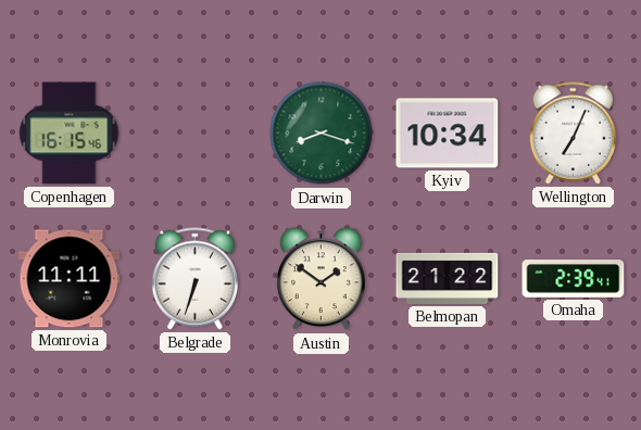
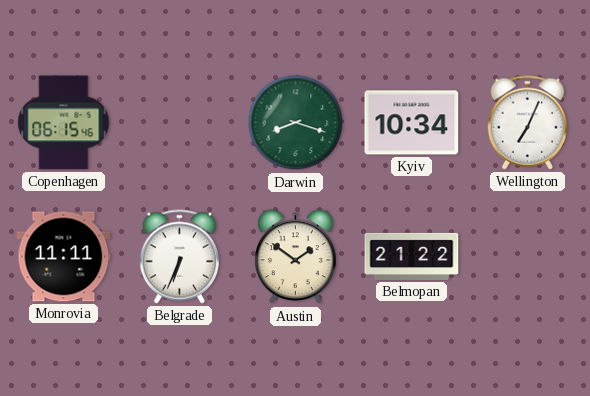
Copenhagen: 16:15 -> 06:15
Belgrade: 6:33 -> 6:34
Omaha: 2:39 -> none
